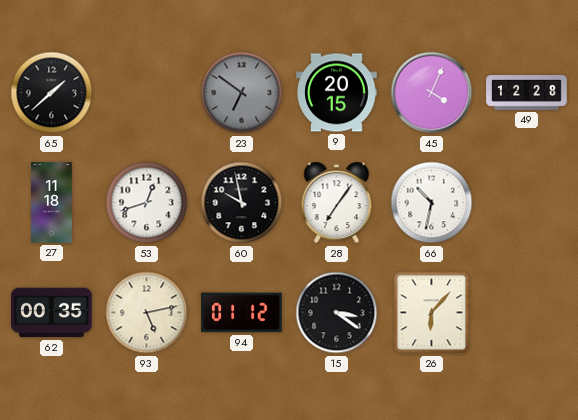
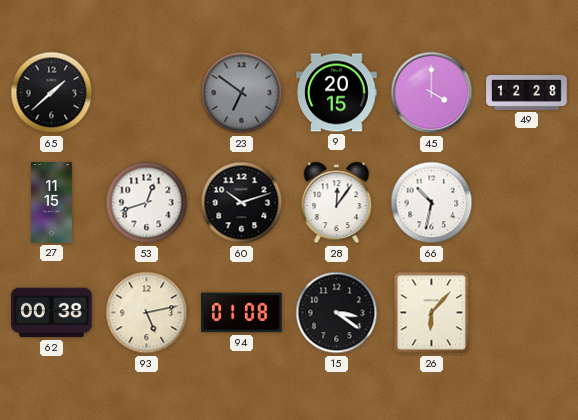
45: 4:04 -> 4:00
27: 11:18 -> 11:15
60: 9:58 -> 10:12
28: 7:06 -> 12:06
62: 00:35 -> 00:38
94: 01:12 -> 01:08
